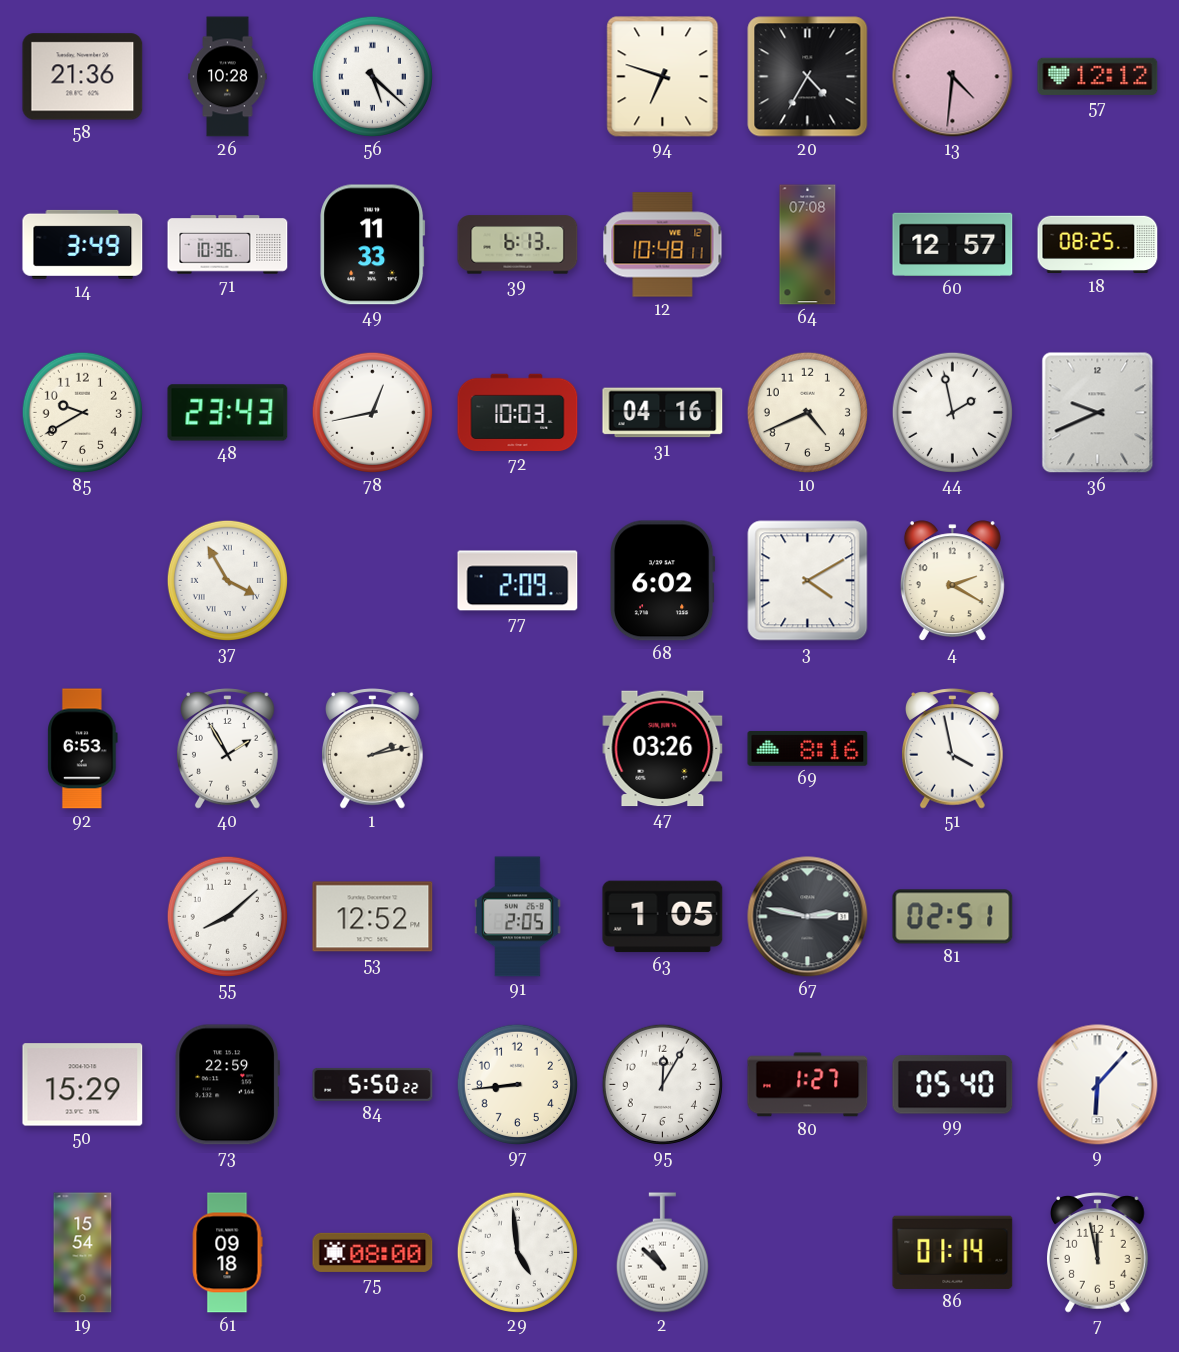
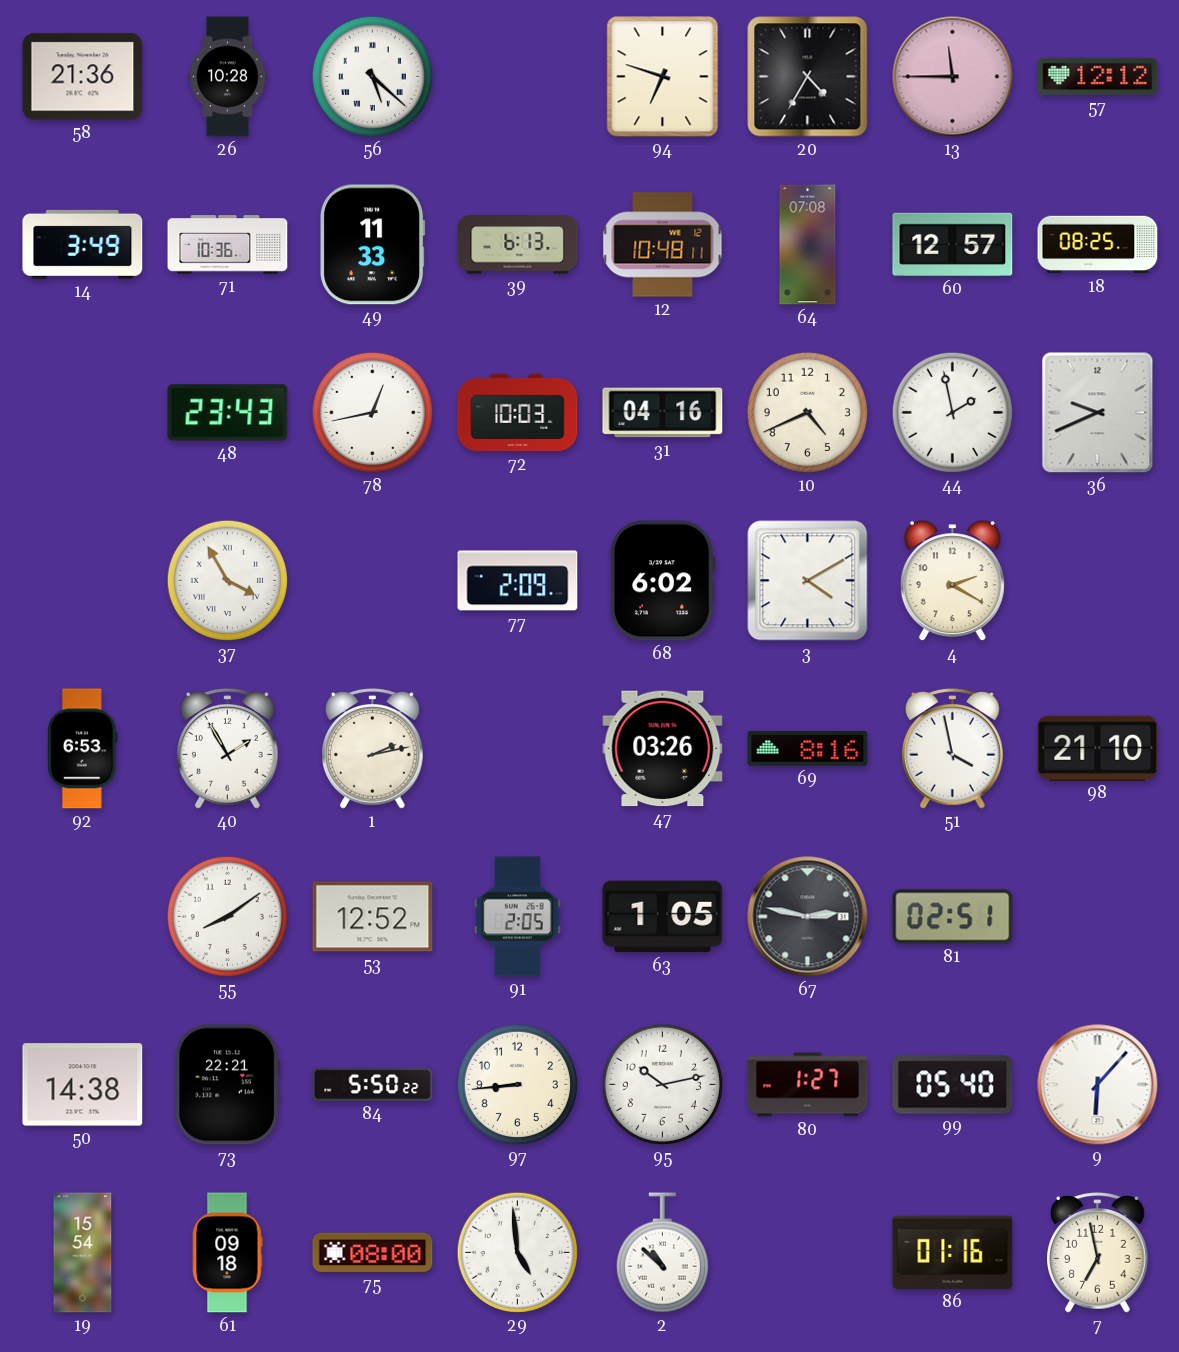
13: 4:31 -> 11:45
85: 9:40 -> none
98: none -> 21:10
55: 8:08 -> 8:09
50: 15:29 -> 14:38
73: 22:59 -> 22:21
95: 12:05 -> 10:13
86: 01:14 -> 01:16
7: 11:58 -> 6:58
